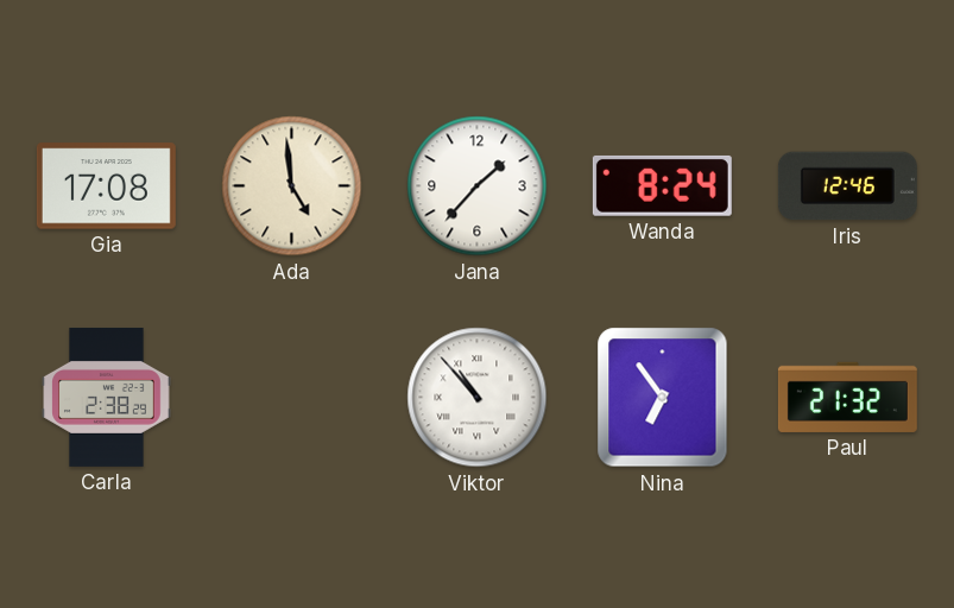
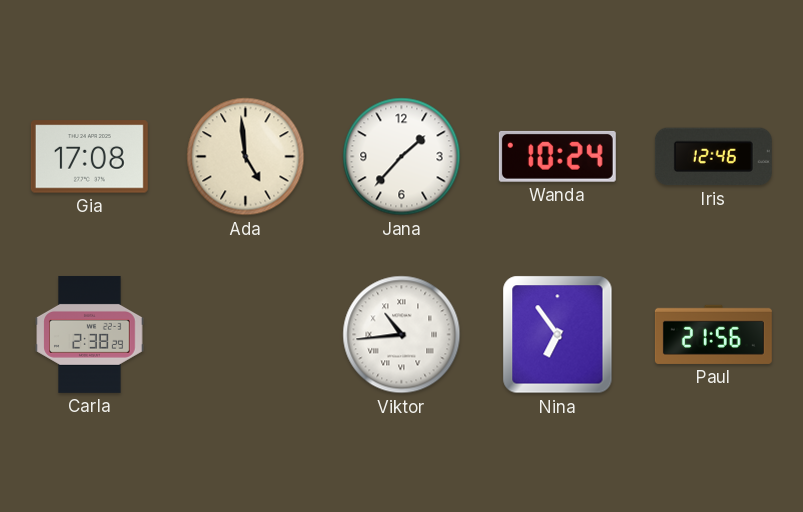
Wanda: 8:24 -> 10:24
Viktor: 10:53 -> 10:44
Paul: 21:32 -> 21:56
